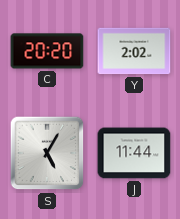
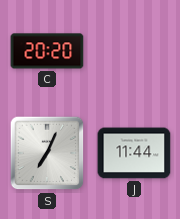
Y: 2:02 -> none
S: 5:05 -> 7:04
